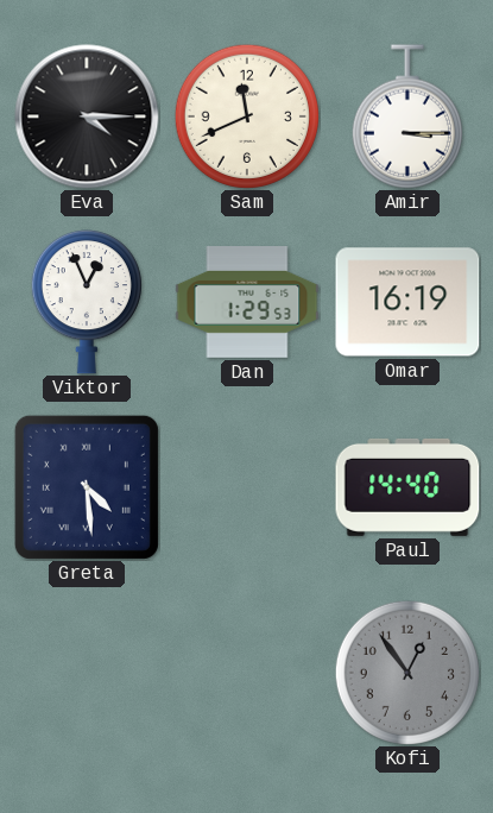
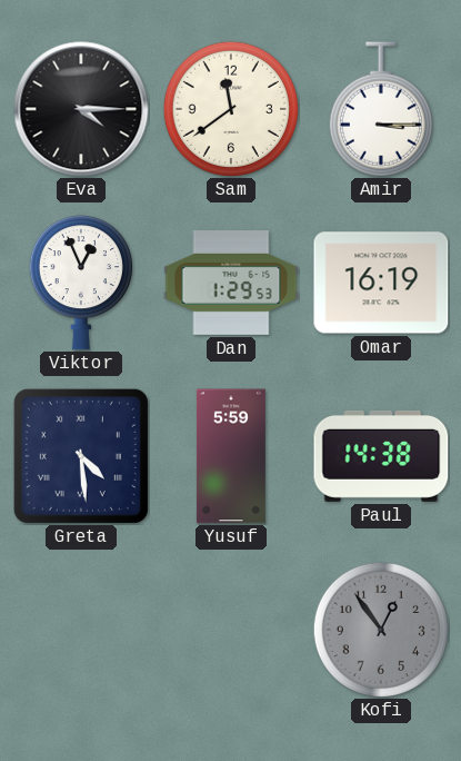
Sam: 11:41 -> 11:39
Yusuf: none -> 5:59
Paul: 14:40 -> 14:38
